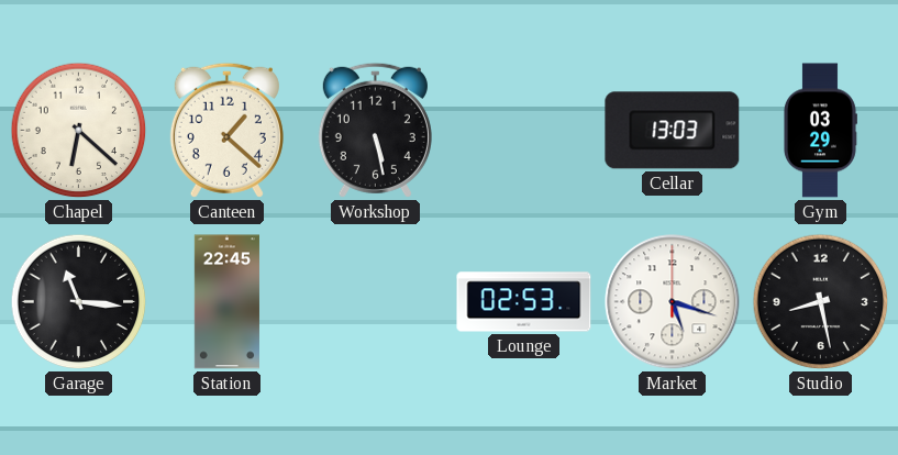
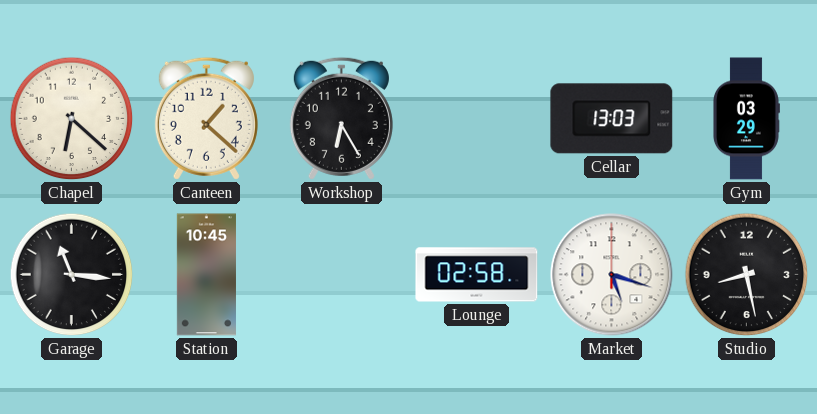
Workshop: 5:28 -> 6:25
Station: 22:45 -> 10:45
Lounge: 02:53 -> 02:58
